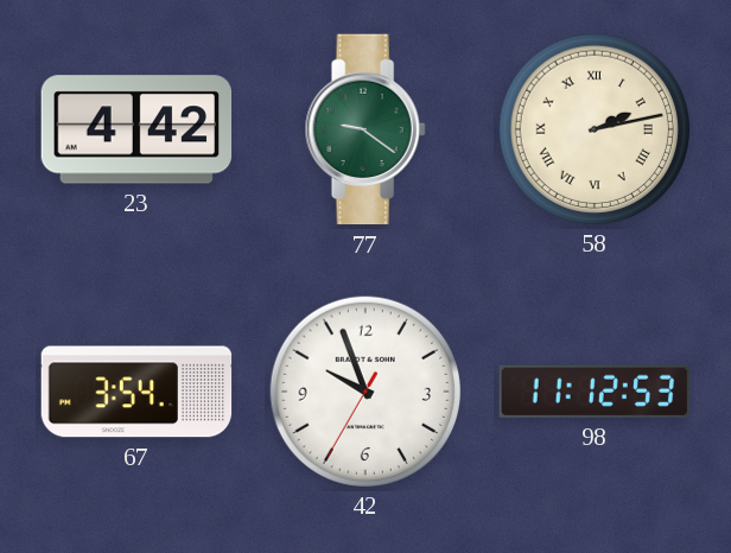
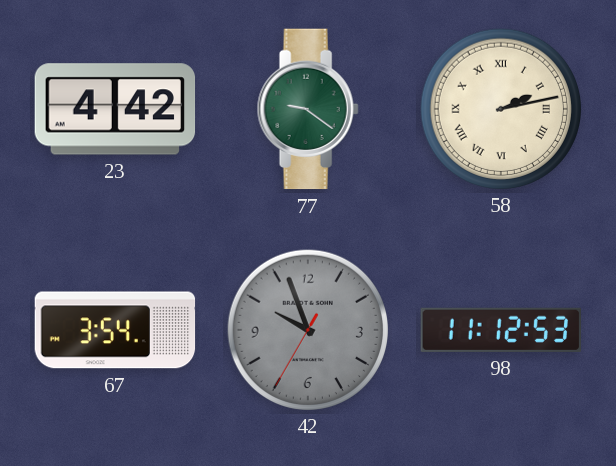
42 dial: white -> grey
